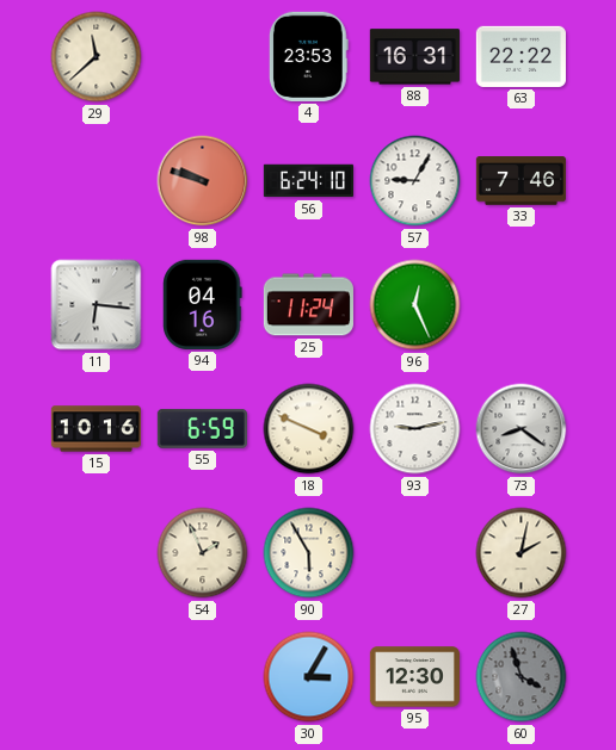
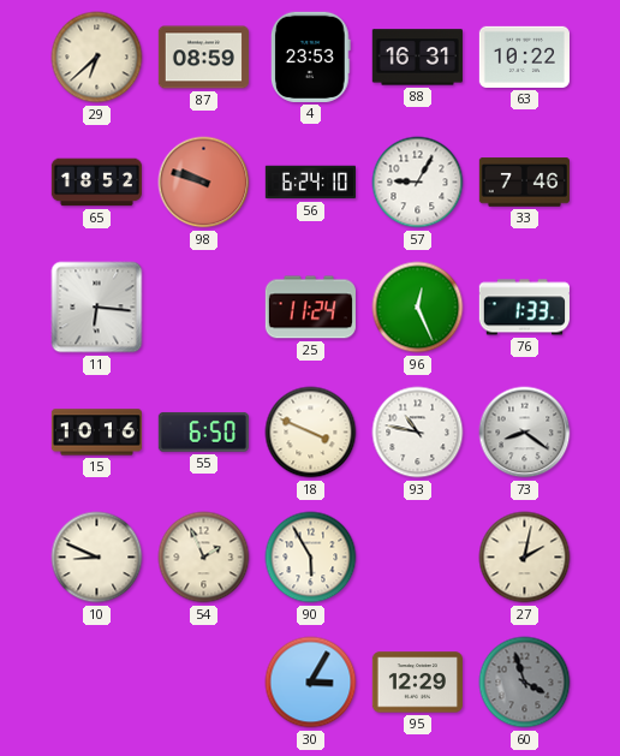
29: 11:38 -> 6:38
87: none -> 08:59
63: 22:22 -> 10:22
65: none -> 18:52
94: 04:16 -> none
76: none -> 1:33
55: 6:59 -> 6:50
93: 9:13 -> 10:47
10: none -> 8:49
95: 12:30 -> 12:29
